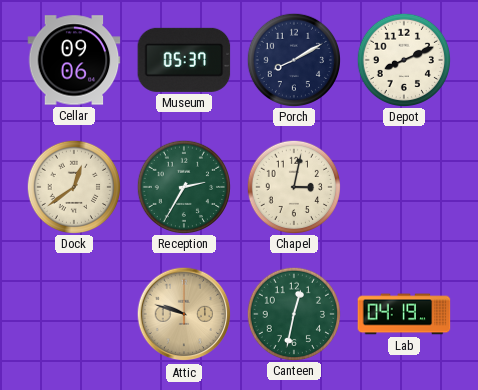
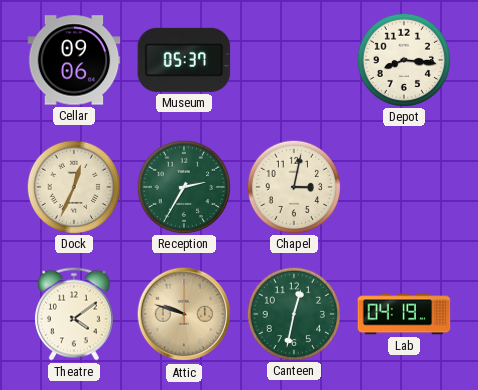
Porch: 8:10 -> none
Depot: 8:11 -> 8:16
Dock: 12:39 -> 12:34
Theatre: none -> 4:09
